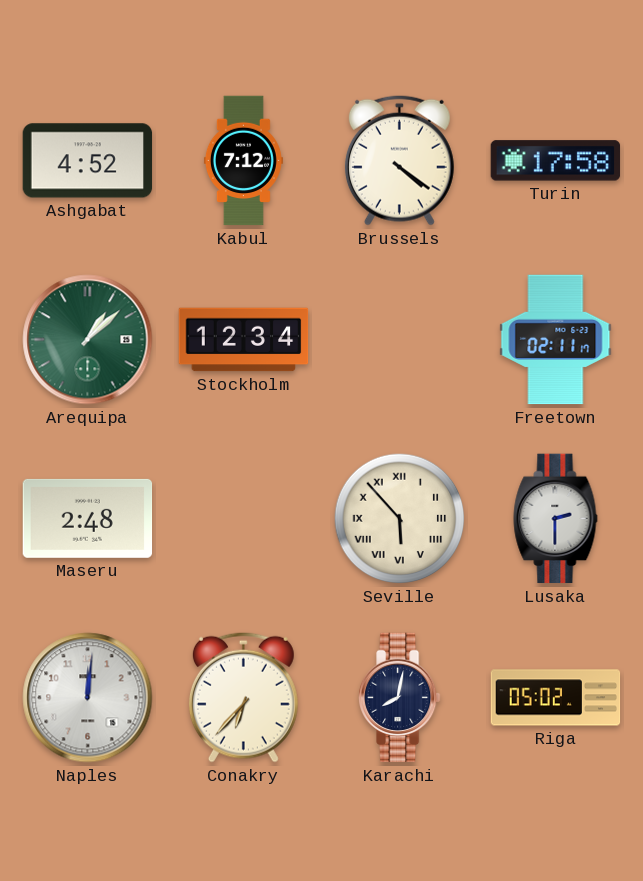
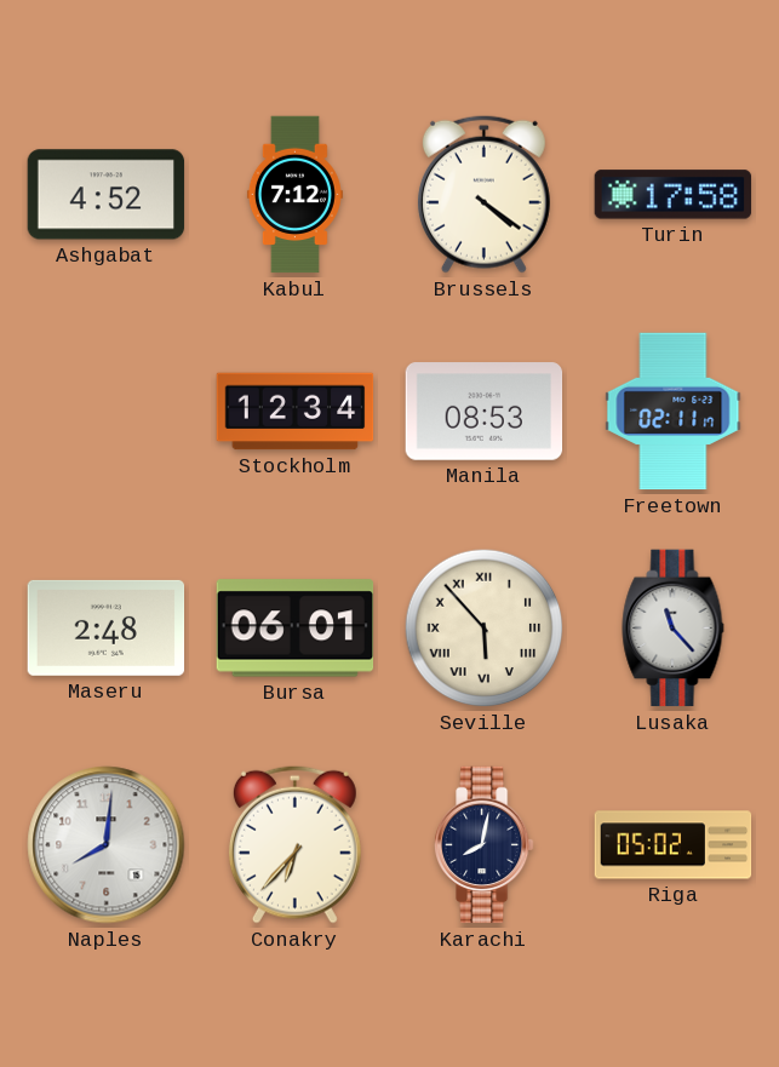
Arequipa: 1:08 -> none
Manila: none -> 08:53
Bursa: none -> 06:01
Lusaka: 2:30 -> 11:23
Naples: 12:01 -> 8:01
